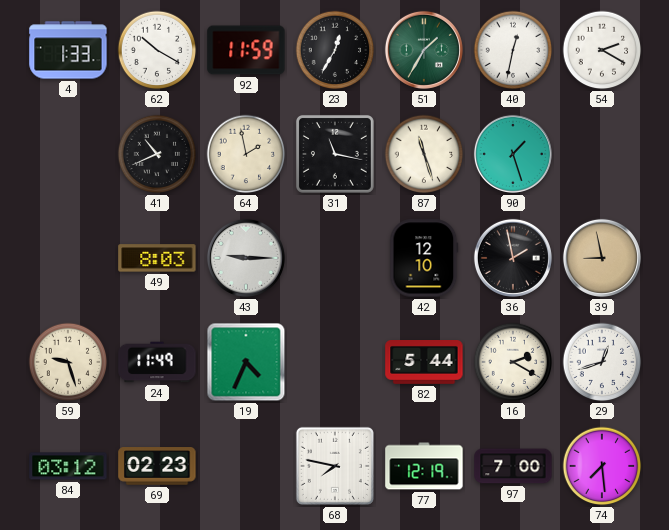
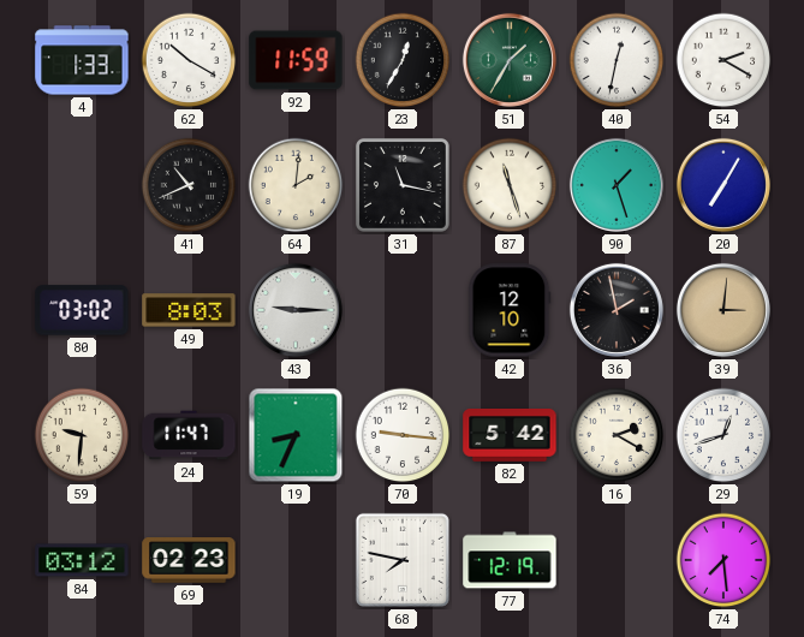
64: 1:58 -> 2:01
20: none -> 7:05
80: none -> 03:02
39: 8:58 -> 3:01
59: 9:27 -> 9:31
24: 11:49 -> 11:47
19: 4:34 -> 8:34
70: none -> 9:16
82: 5:44 -> 5:42
97: 7:00 -> none
